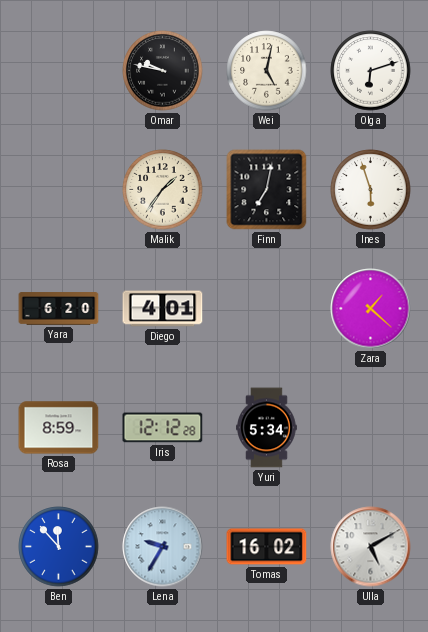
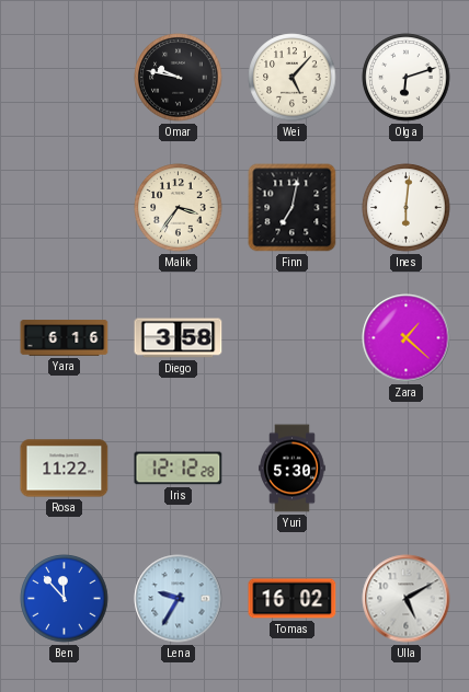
Wei: 5:02 -> 5:07
Malik: 1:36 -> 3:36
Ines: 5:57 -> 6:01
Yara: 6:20 -> 6:16
Diego: 4:01 -> 3:58
Rosa: 8:59 -> 11:22
Yuri: 5:34 -> 5:30
